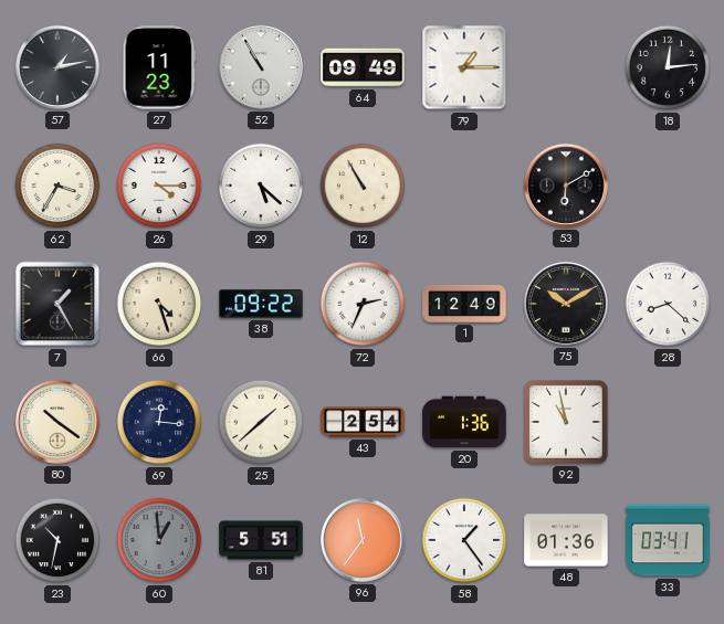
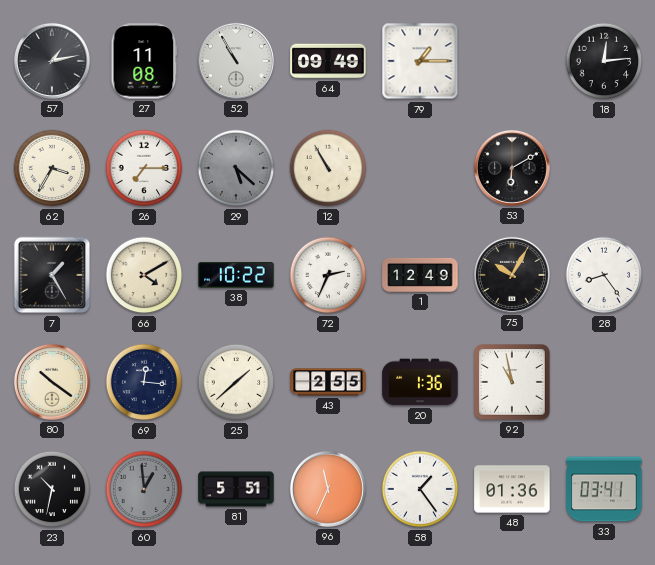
27: 11:23 -> 11:08
26: 4:15 -> 7:15
29 dial: white -> grey
66: 4:27 -> 4:10
38: 09:22 -> 10:22
75: 10:10 -> 10:05
28: 8:22 -> 8:24
43: 2:54 -> 2:55
96: 11:36 -> 11:34
